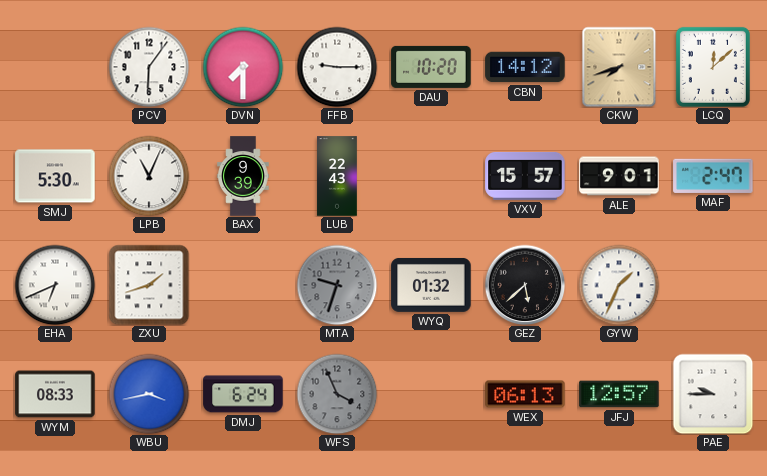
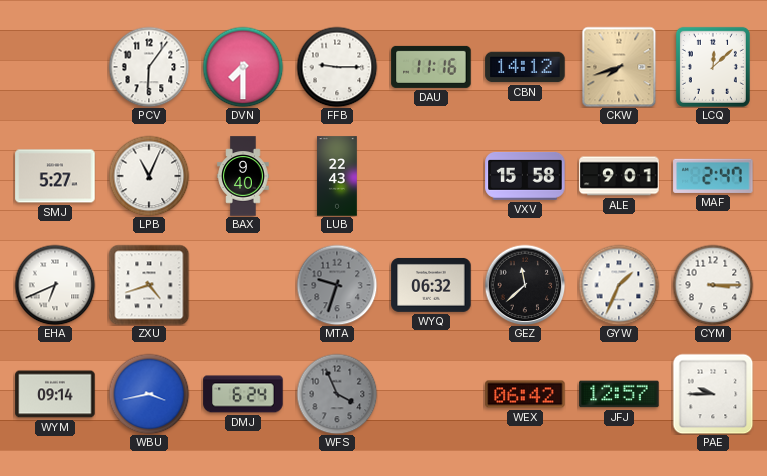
DAU: 10:20 -> 11:16
SMJ: 5:30 -> 5:27
BAX: 9:39 -> 9:40
VXV: 15:57 -> 15:58
ZXU: 1:42 -> 4:42
WYQ: 01:32 -> 06:32
GEZ: 5:38 -> 11:38
CYM: none -> 3:15
WYM: 08:33 -> 09:14
WEX: 06:13 -> 06:42
